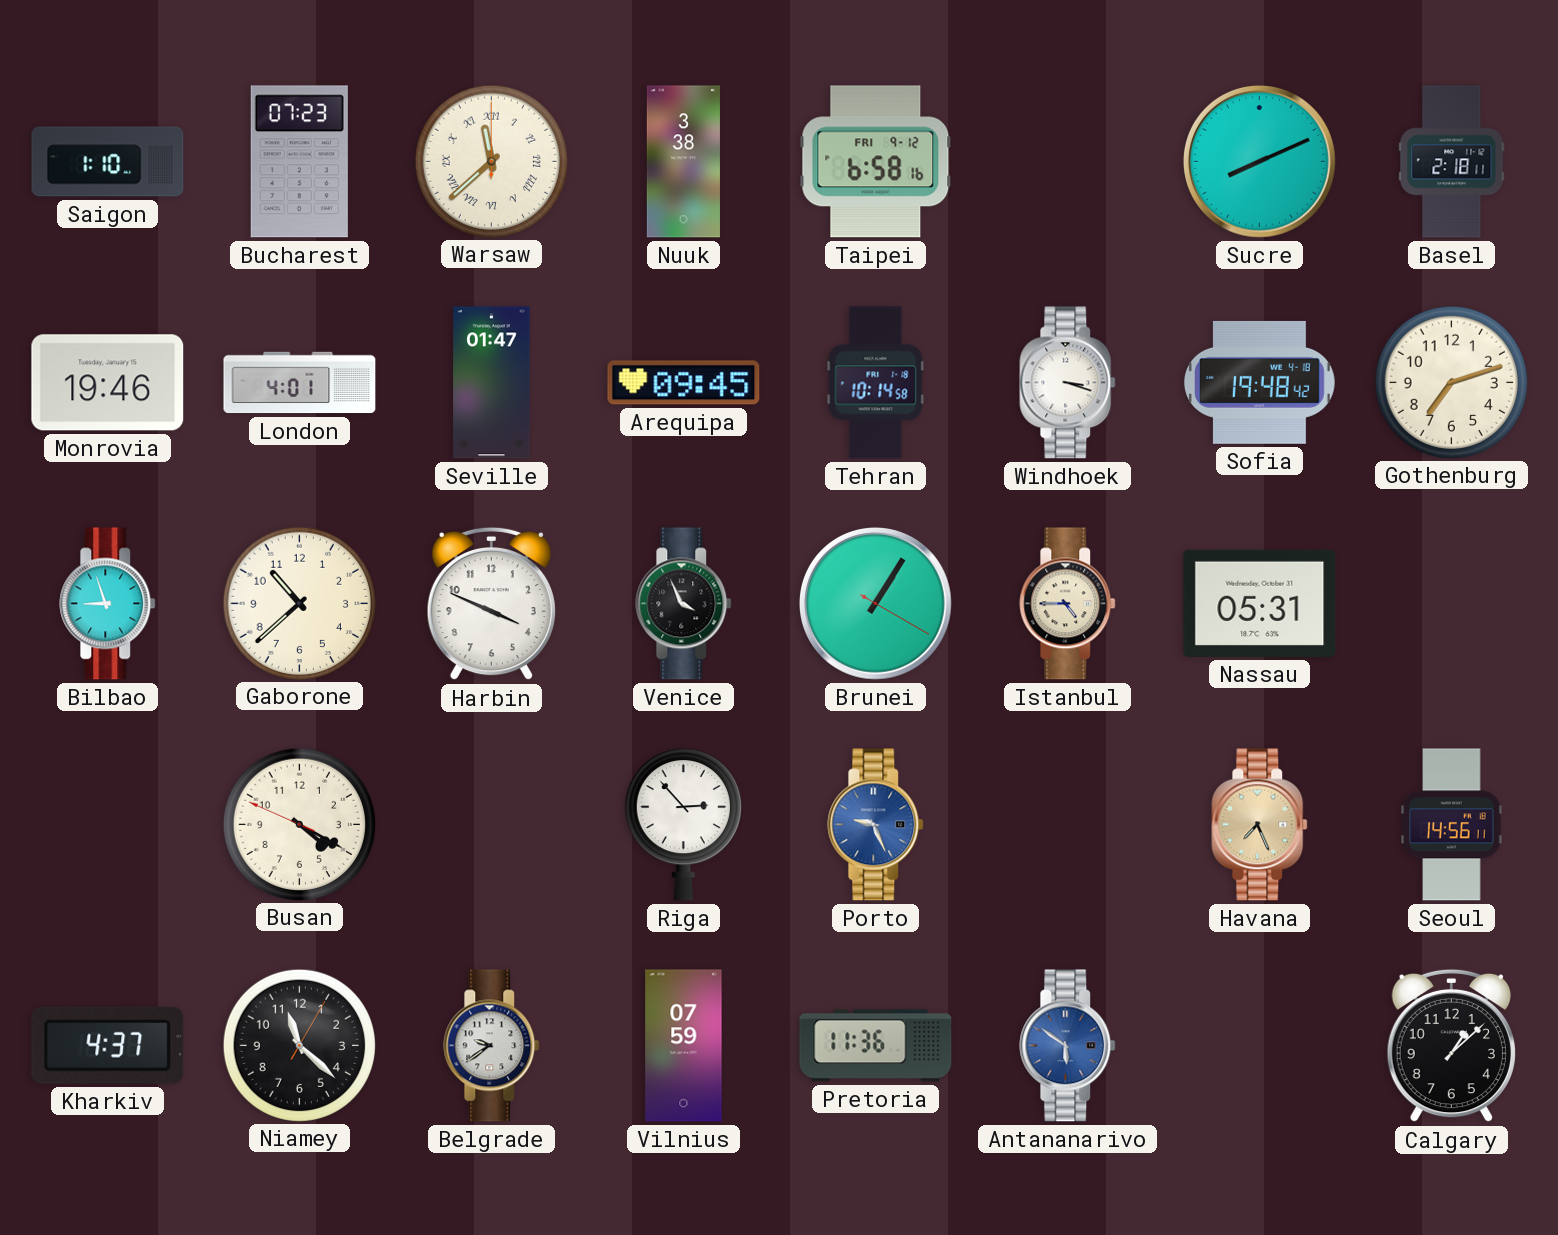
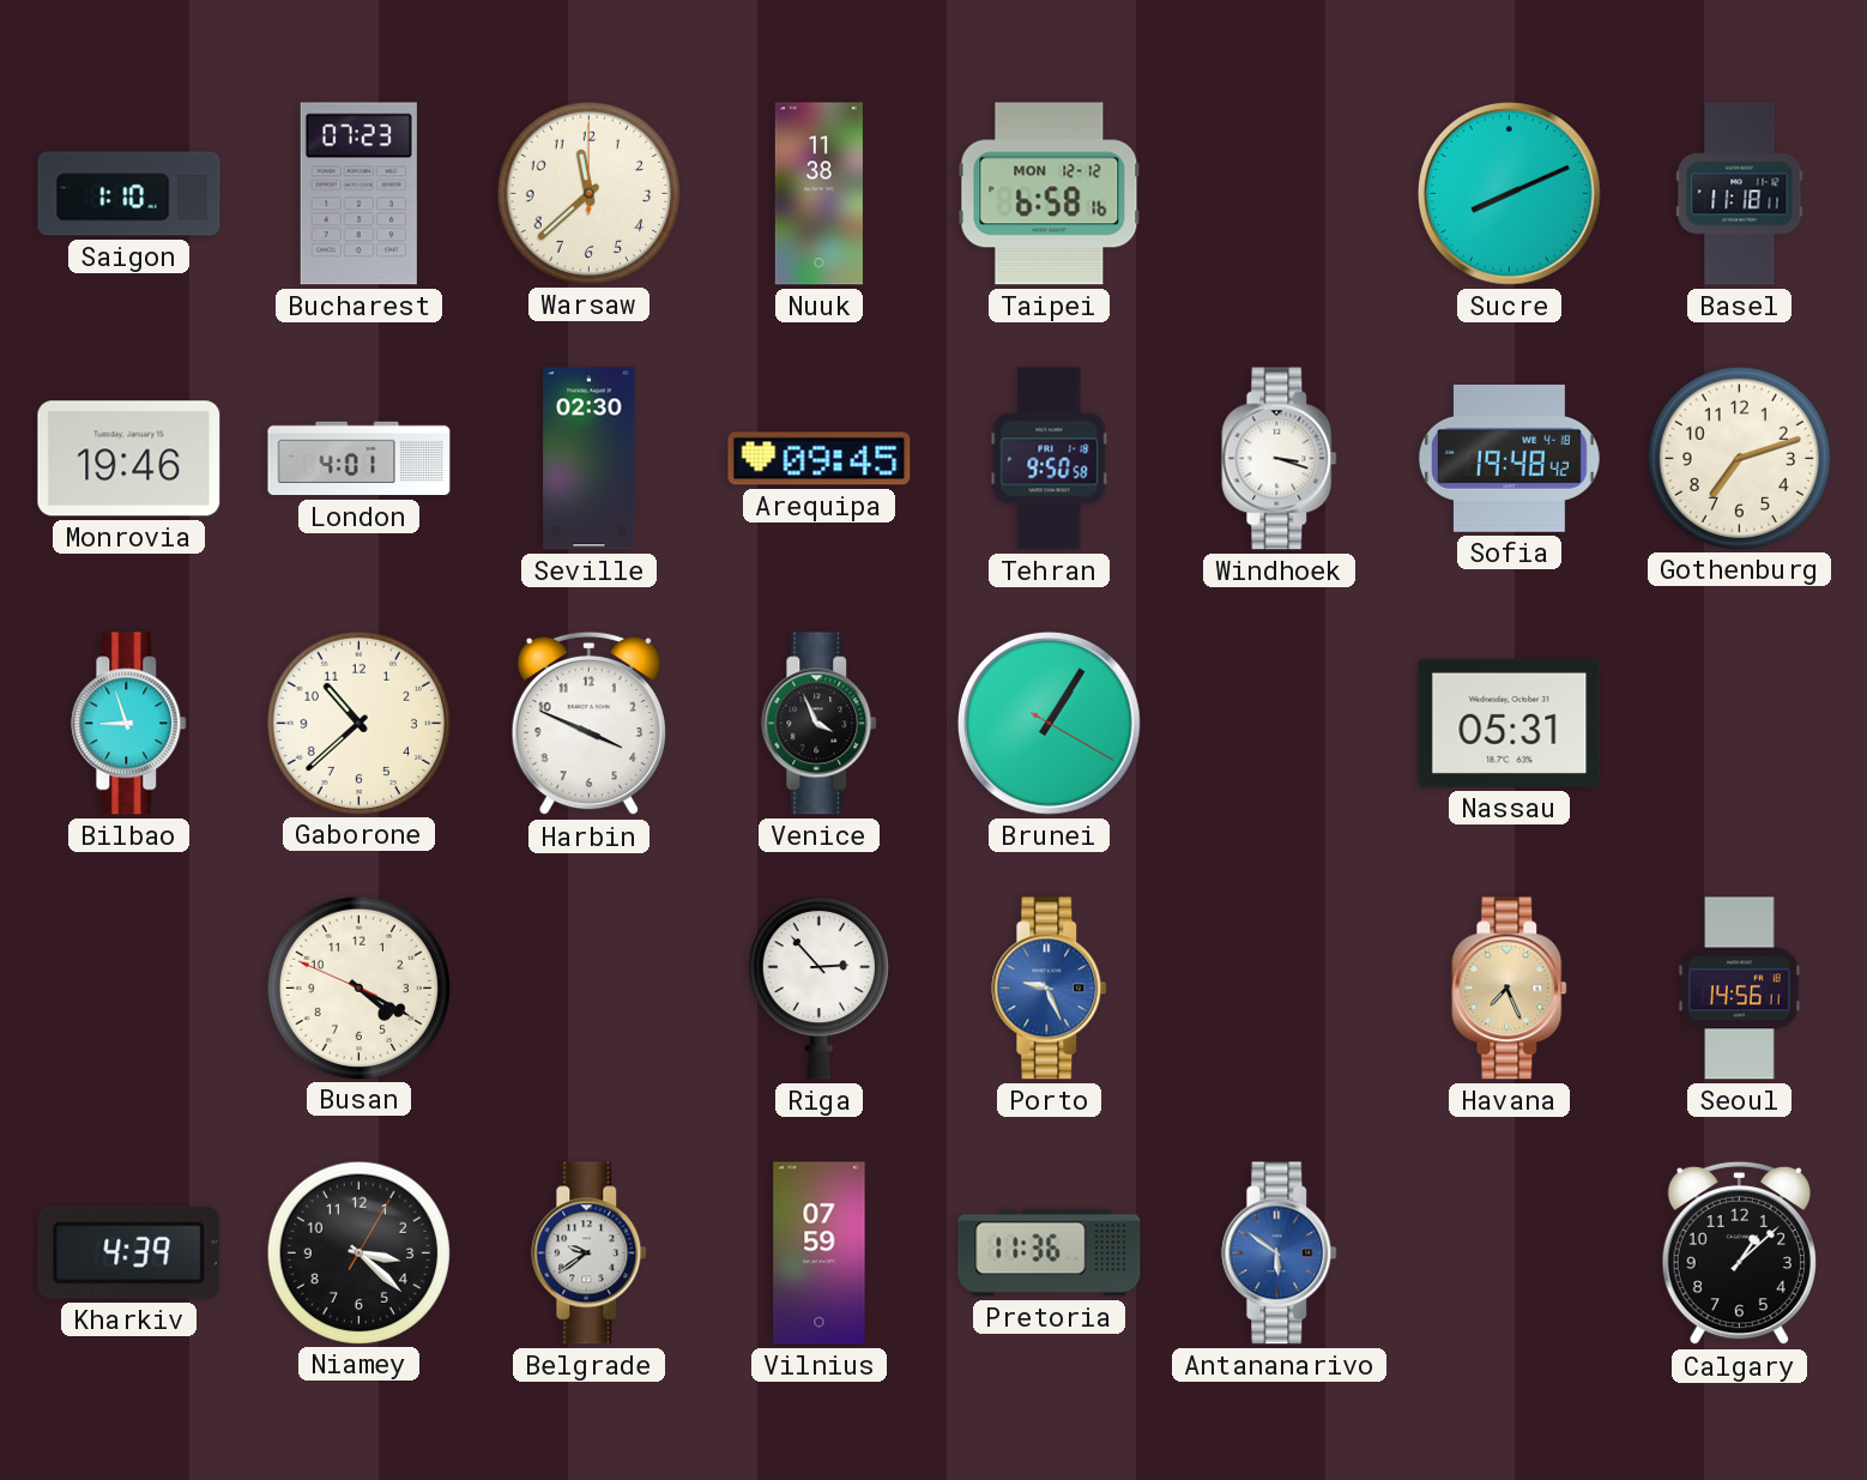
Warsaw numerals: Roman -> Arabic
Nuuk: 3:38 -> 11:38
Taipei date: FRI 9-12 -> MON 12-12
Basel: 2:18 -> 11:18
Seville: 01:47 -> 02:30
Tehran: 10:14 -> 9:50
Istanbul: 4:45 -> none
Kharkiv: 4:37 -> 4:39
Niamey: 11:22 -> 3:22
